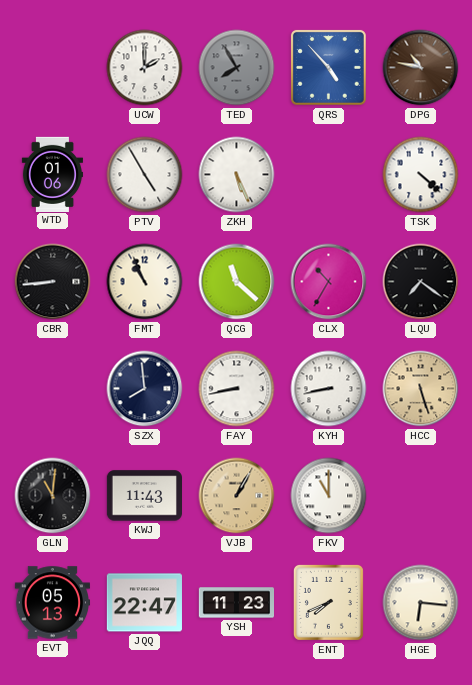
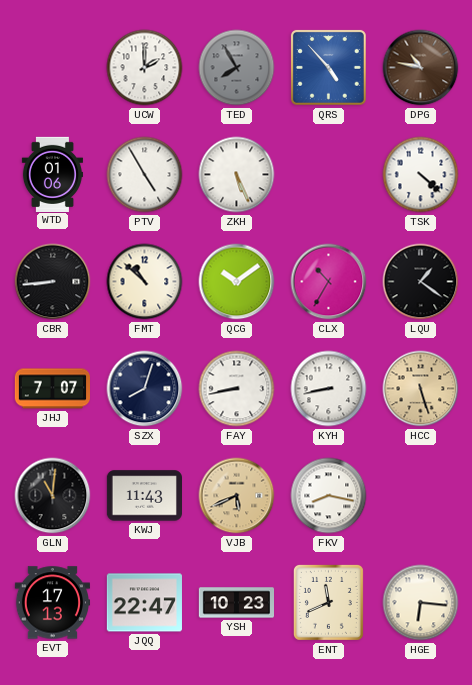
FMT: 10:56 -> 10:52
QCG: 11:22 -> 10:09
LQU: 7:21 -> 1:21
JHJ: none -> 7:07
SZX: 7:59 -> 8:03
VJB: 1:05 -> 5:41
FKV: 11:00 -> 8:17
EVT: 05:13 -> 17:13
YSH: 11:23 -> 10:23
ENT: 7:41 -> 11:41
